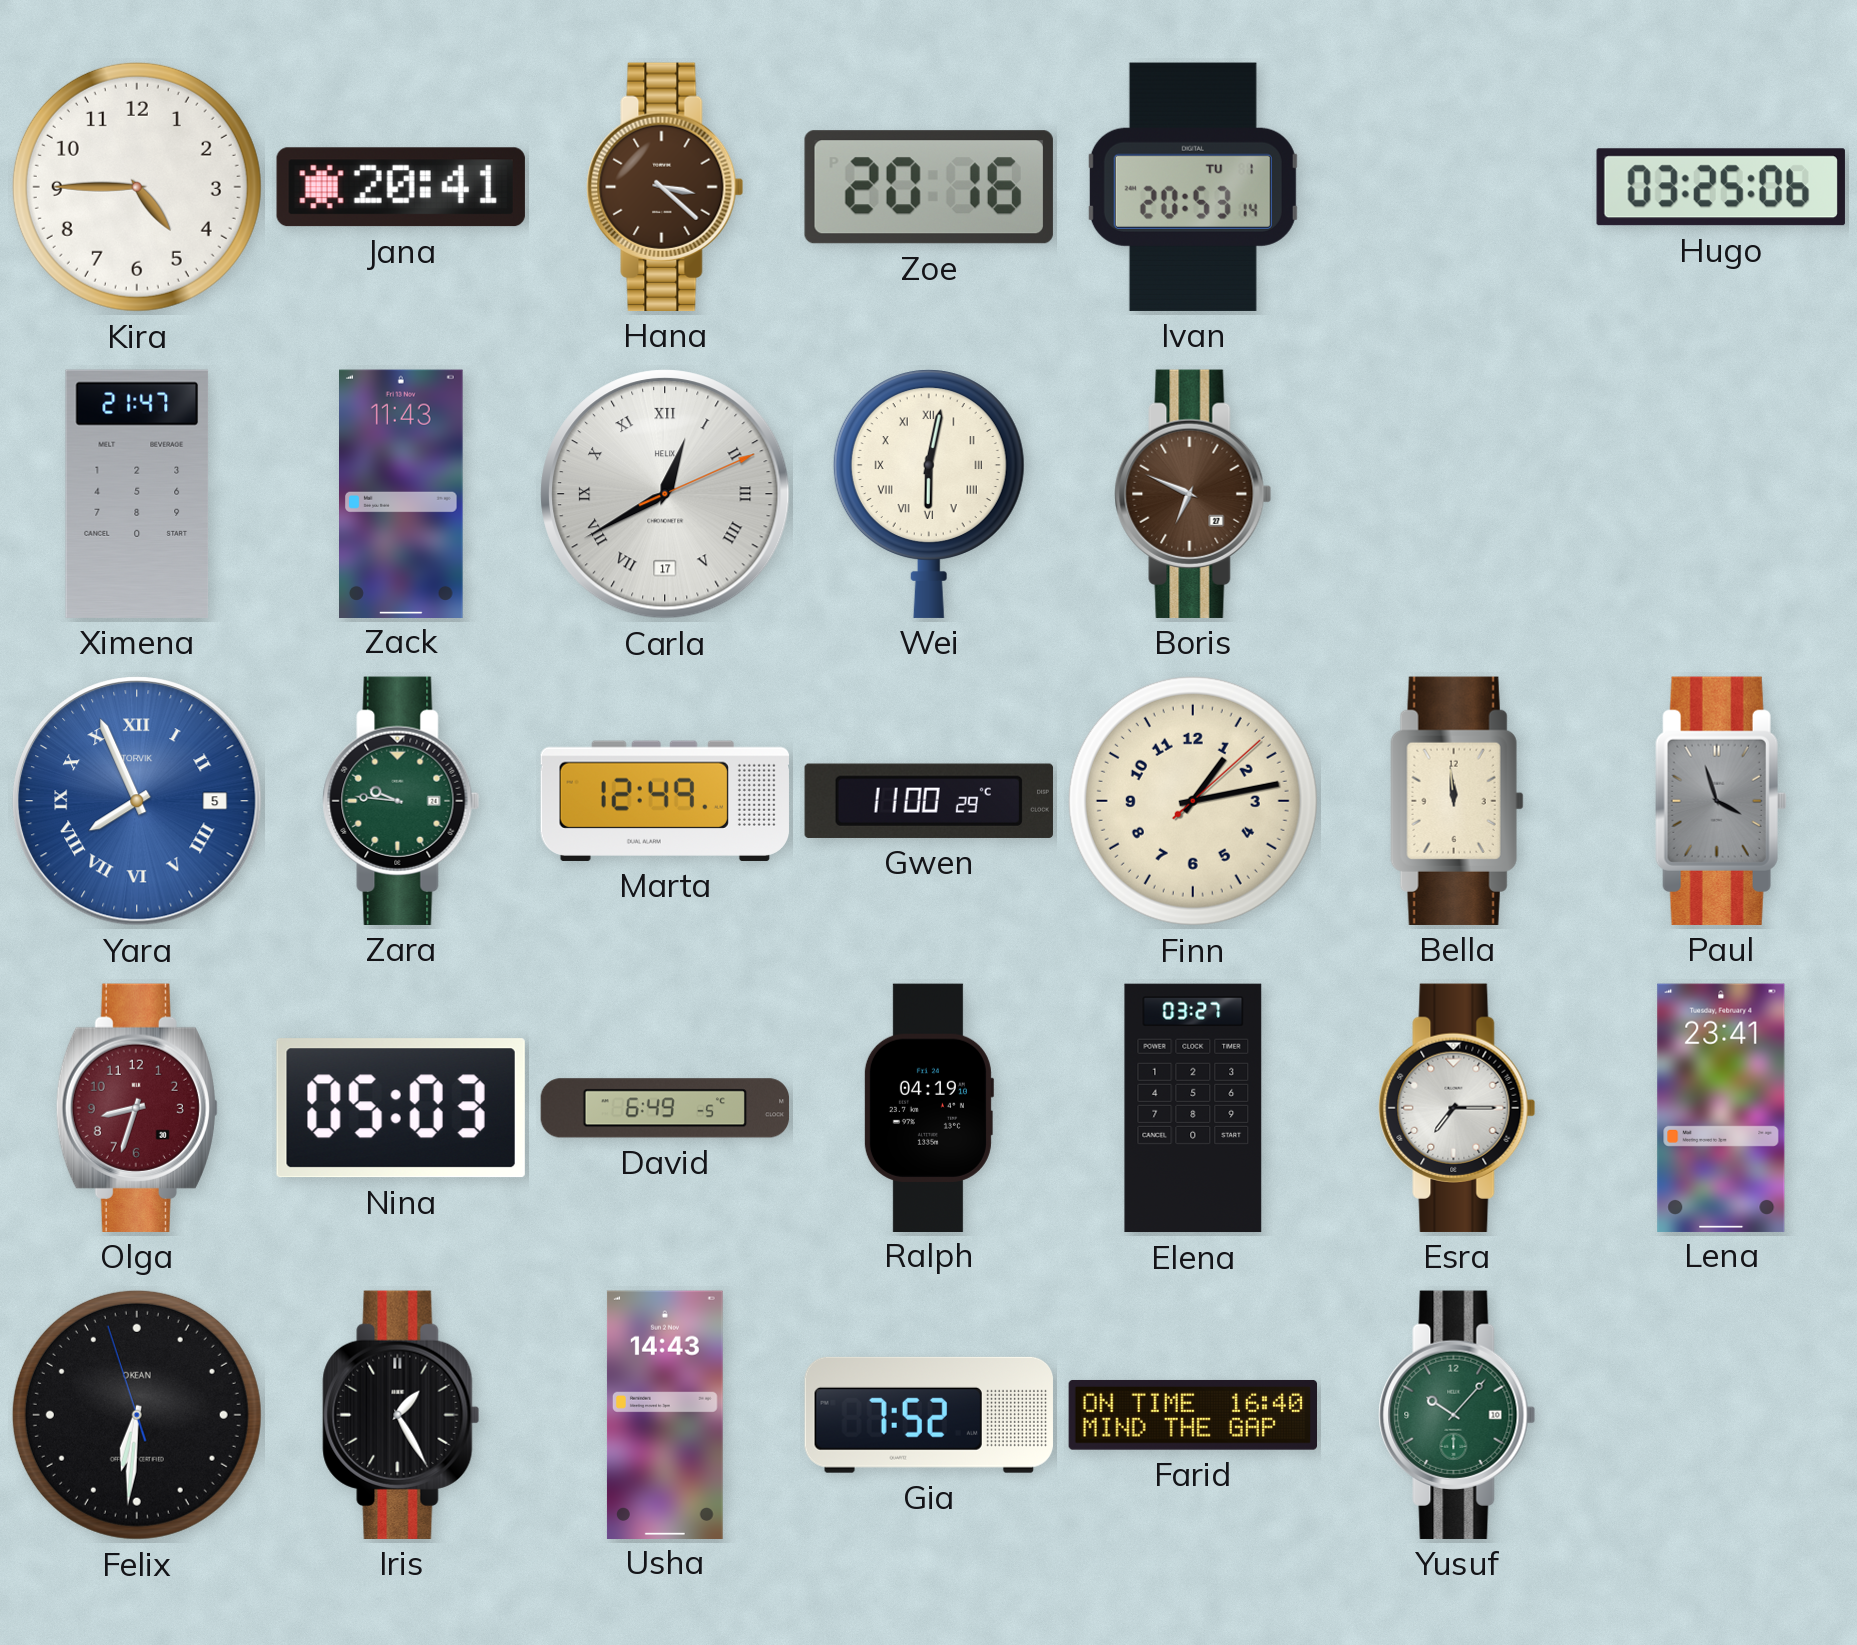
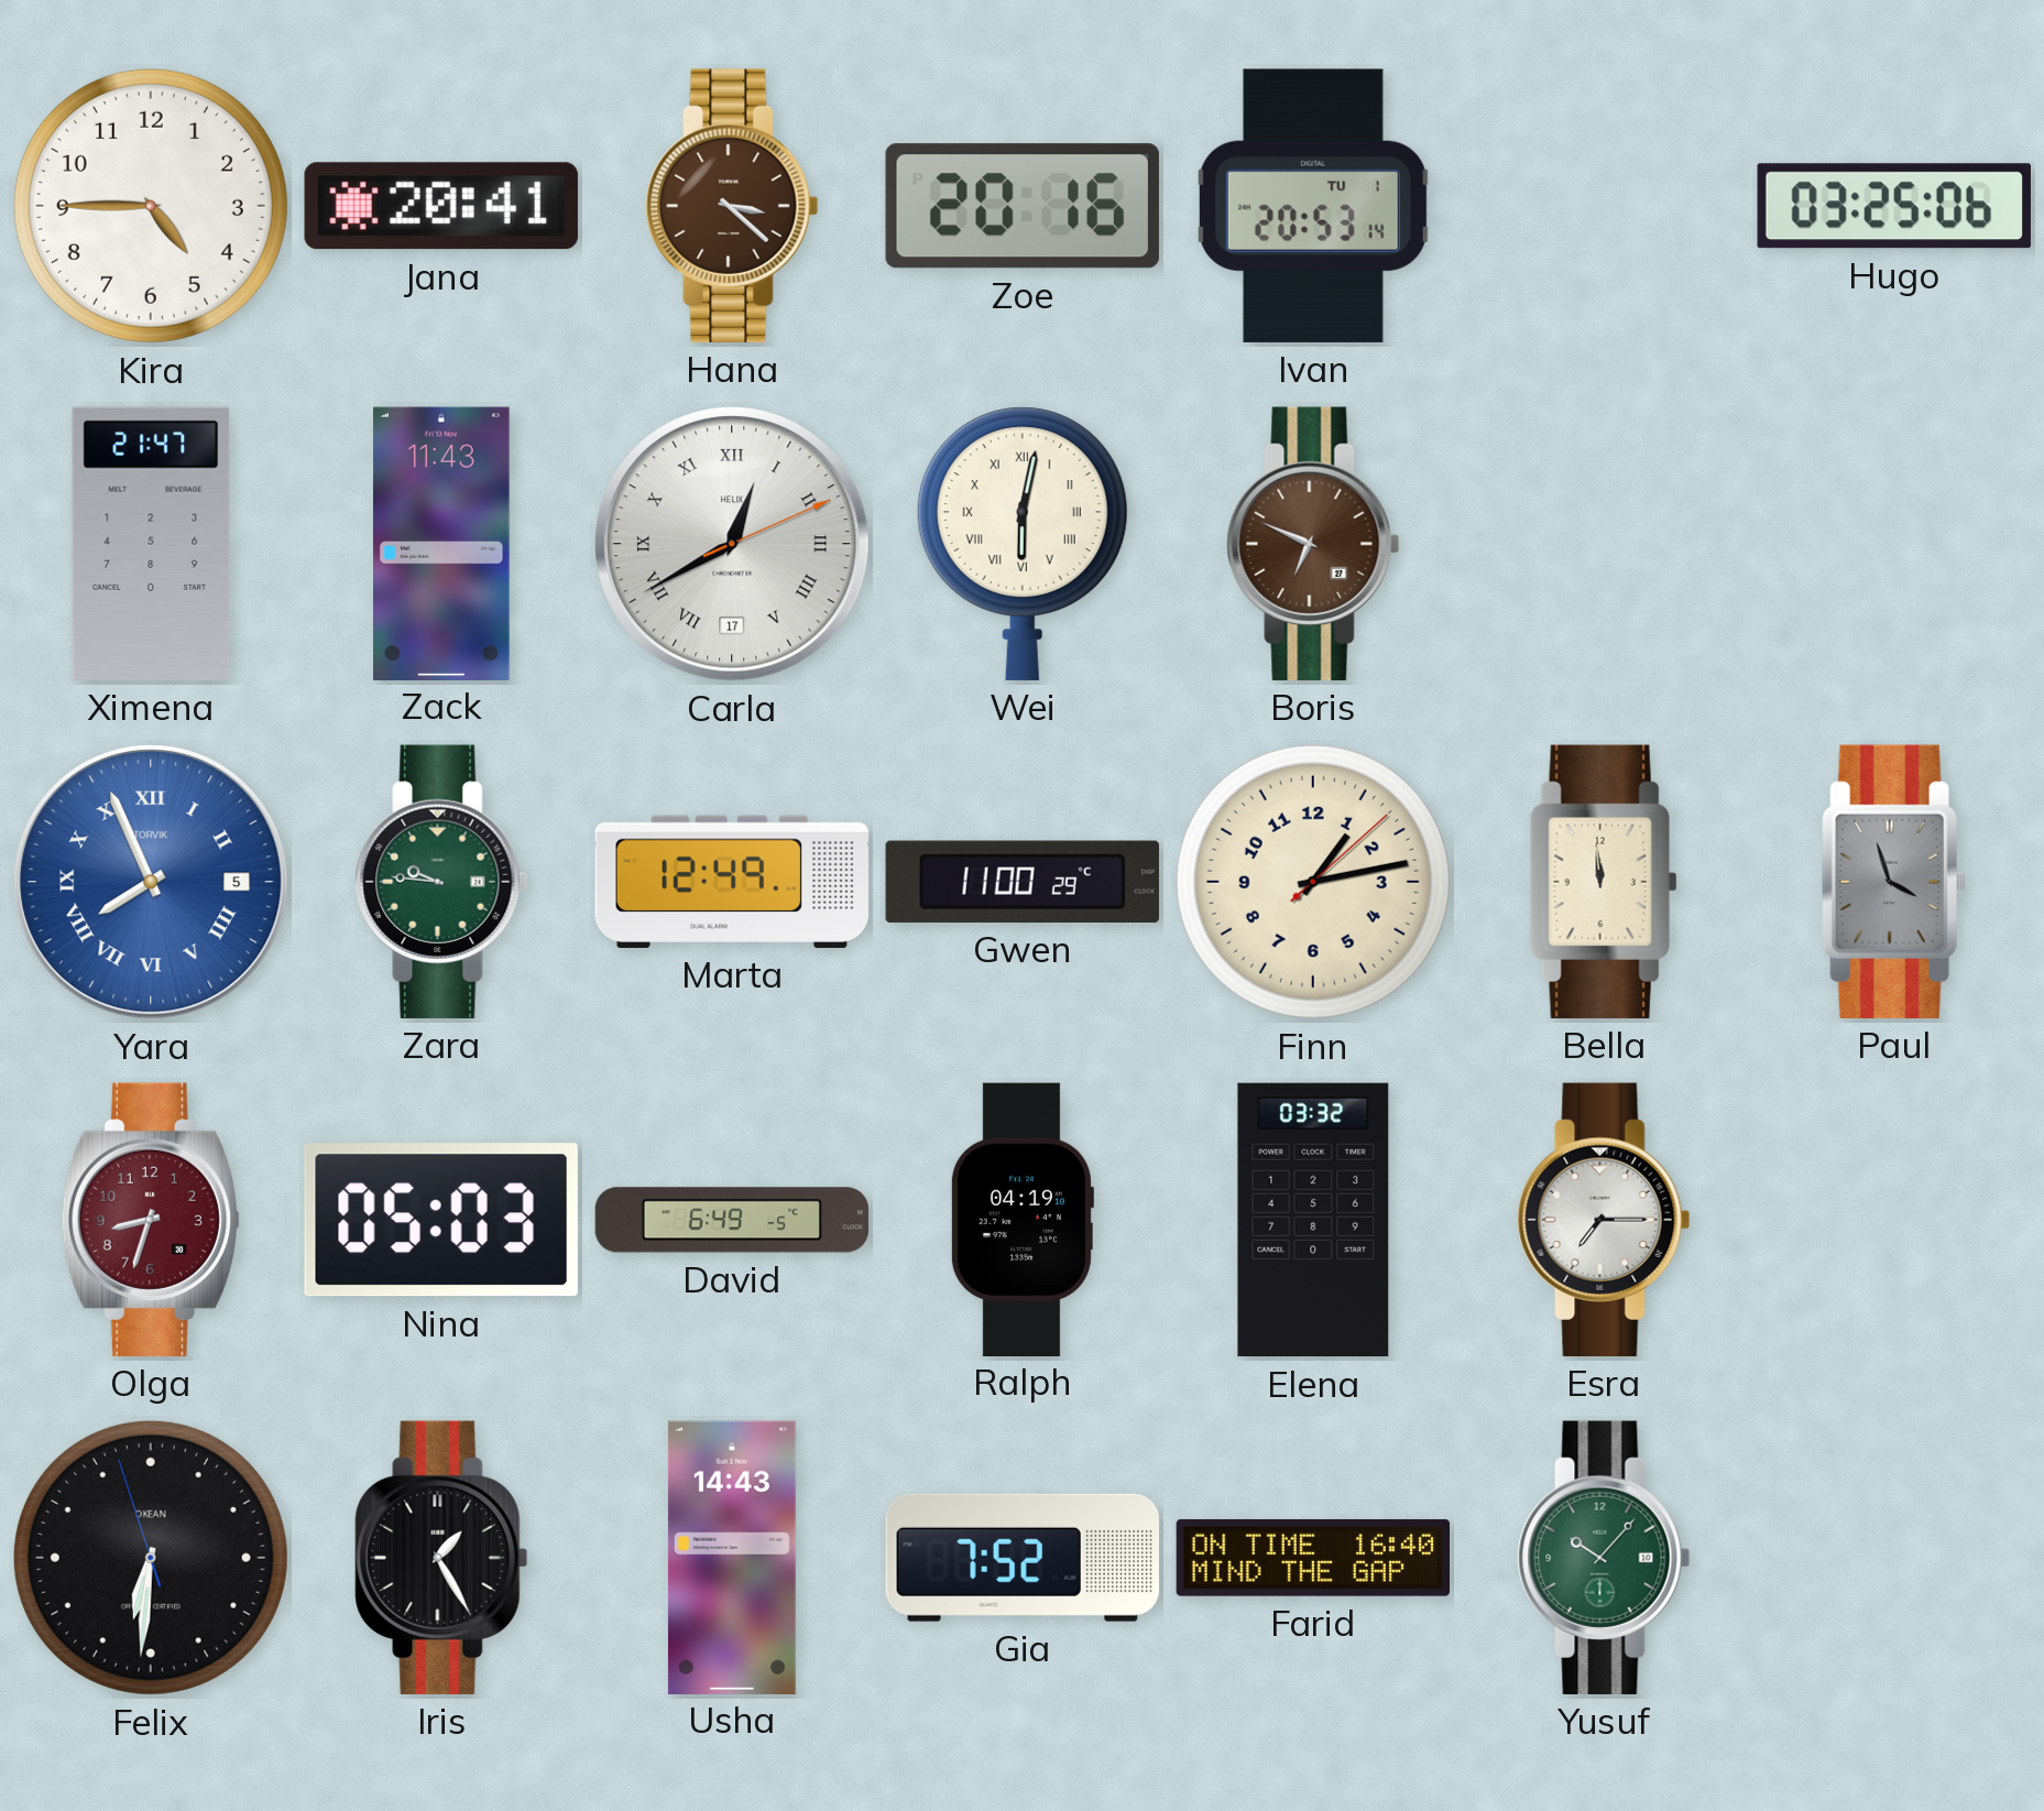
Elena: 03:27 -> 03:32
Lena: 23:41 -> none
